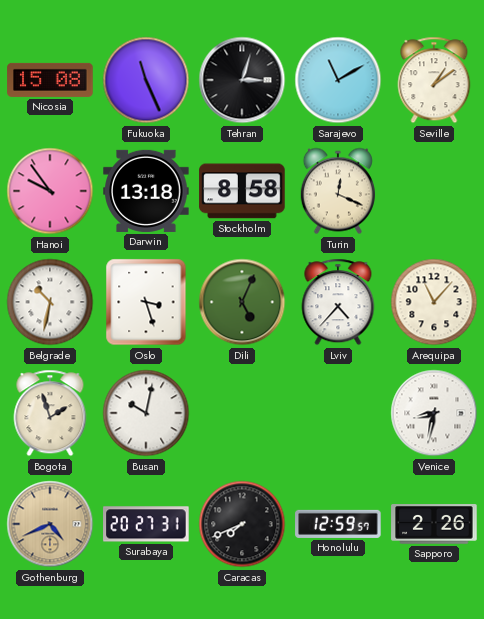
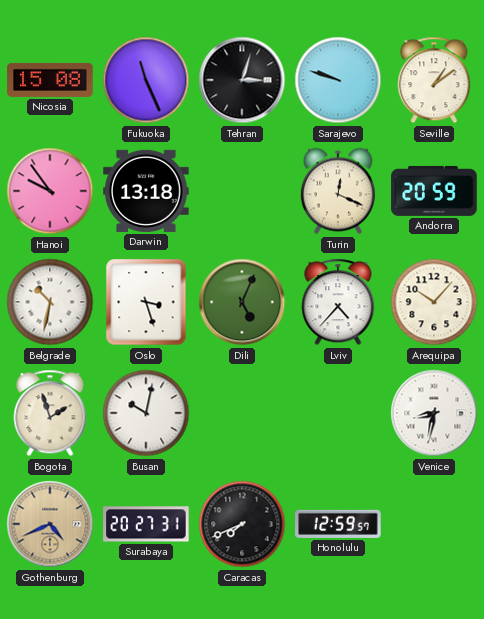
Sarajevo: 11:10 -> 9:48
Stockholm: 8:58 -> none
Andorra: none -> 20:59
Arequipa: 11:07 -> 10:07
Sapporo: 2:26 -> none
